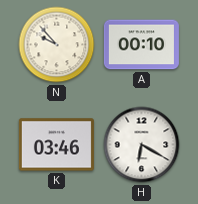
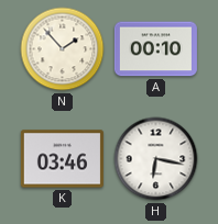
N: 9:53 -> 1:53
H: 6:20 -> 6:17
